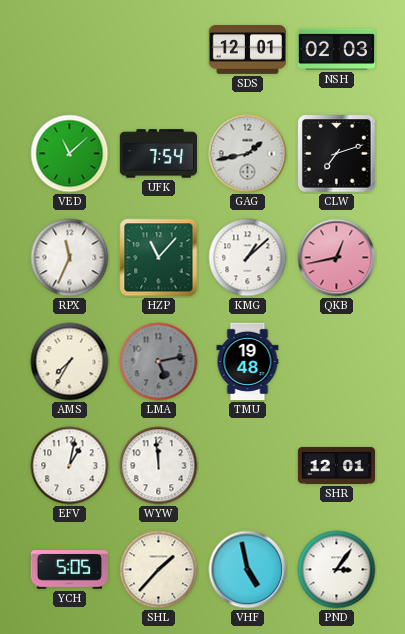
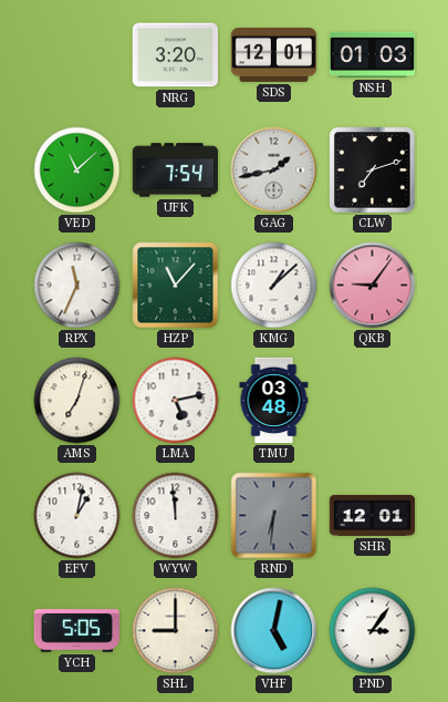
NRG: none -> 3:20
NSH: 02:03 -> 01:03
QKB: 12:43 -> 9:06
AMS: 7:35 -> 7:03
LMA dial: grey -> white
TMU: 19:48 -> 03:48
RND: none -> 6:31
SHL: 1:37 -> 9:00
VHF: 4:58 -> 5:02
